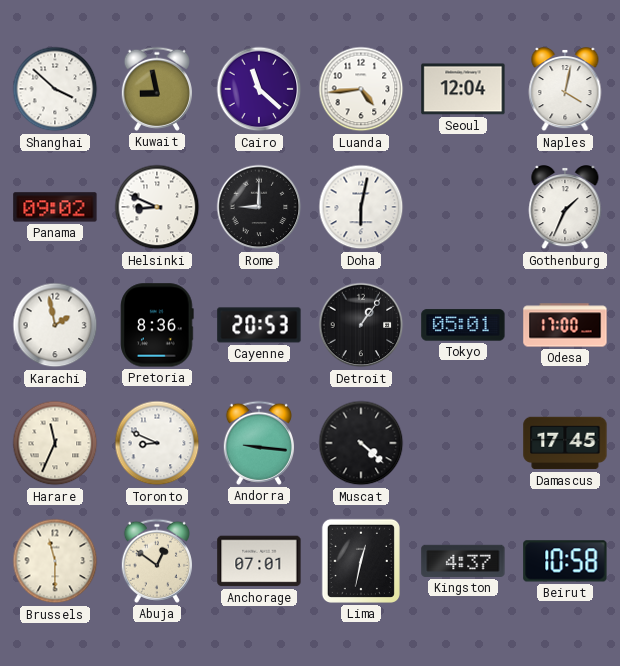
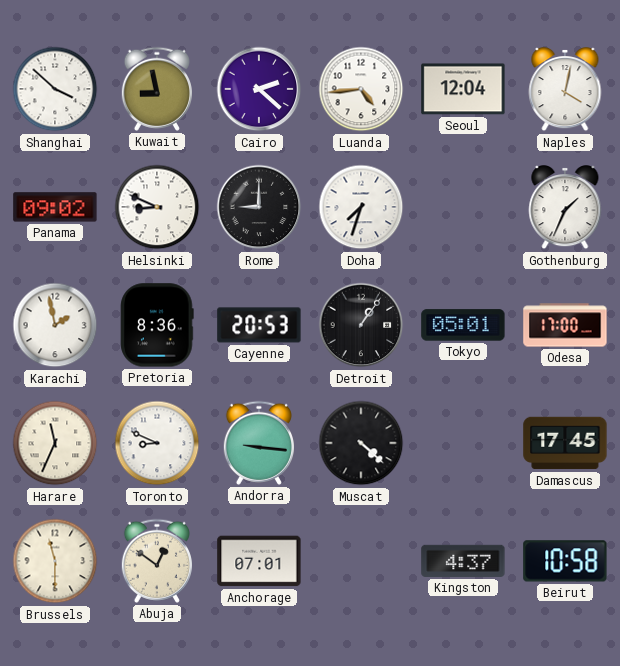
Cairo: 11:22 -> 2:22
Doha: 6:02 -> 7:33
Lima: 12:32 -> none
